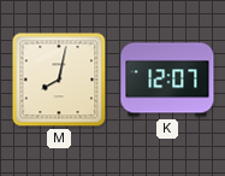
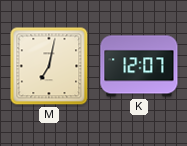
M: 8:02 -> 7:02
